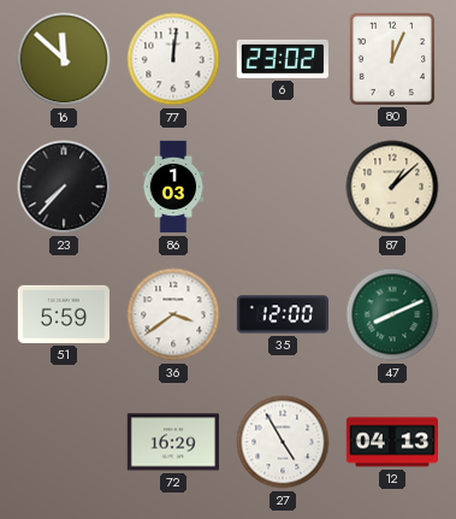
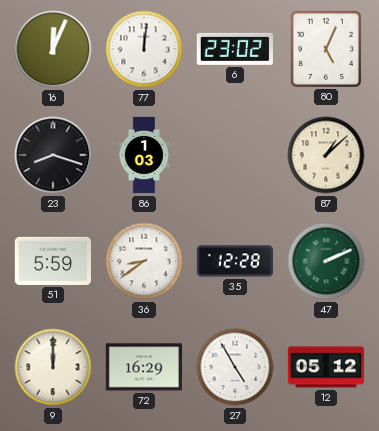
16: 11:52 -> 12:04
80: 12:04 -> 5:04
23: 7:37 -> 8:18
36: 3:39 -> 8:39
35: 12:00 -> 12:28
47: 8:11 -> 2:11
9: none -> 12:00
12: 04:13 -> 05:12
